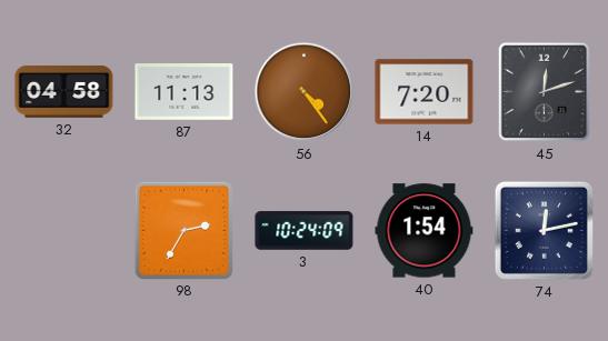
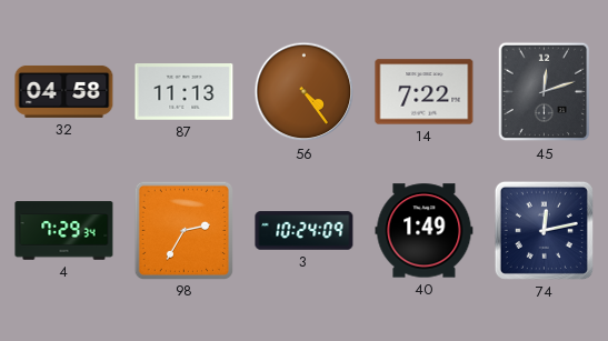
14: 7:20 -> 7:22
4: none -> 7:29
40: 1:54 -> 1:49
